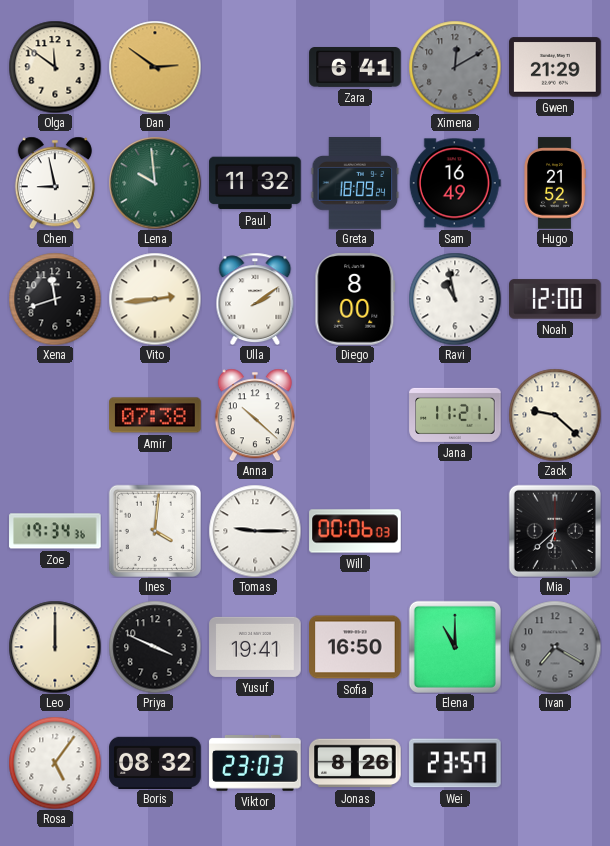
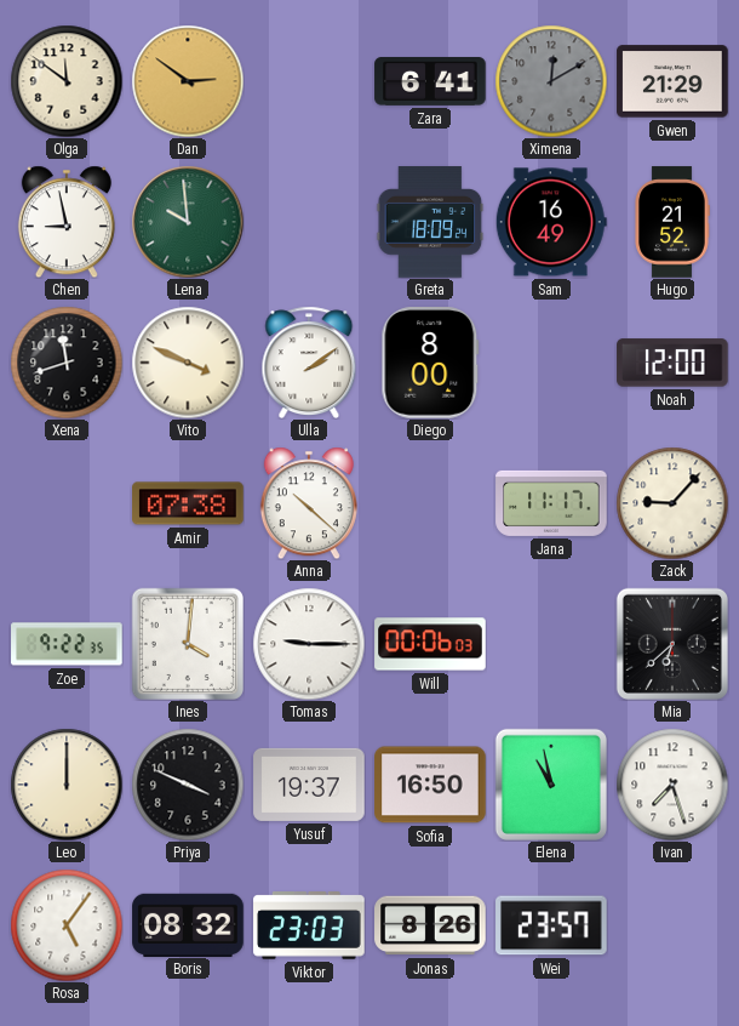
Paul: 11:32 -> none
Vito: 2:44 -> 3:49
Ravi: 10:58 -> none
Jana: 11:21 -> 11:17
Zack: 9:22 -> 9:07
Zoe: 19:34 -> 9:22
Yusuf: 19:41 -> 19:37
Elena: 11:00 -> 10:58
Ivan: 7:20 -> 7:27
Ivan dial: grey -> white
